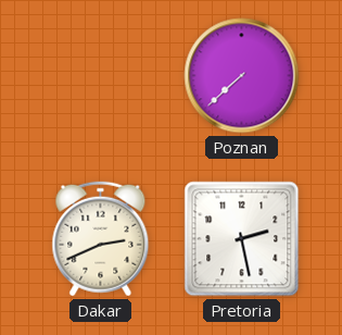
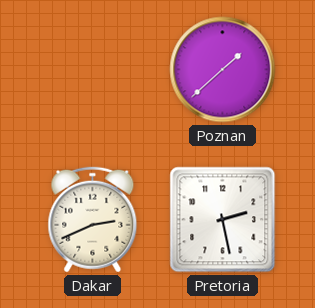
Poznan: 7:38 -> 1:38
